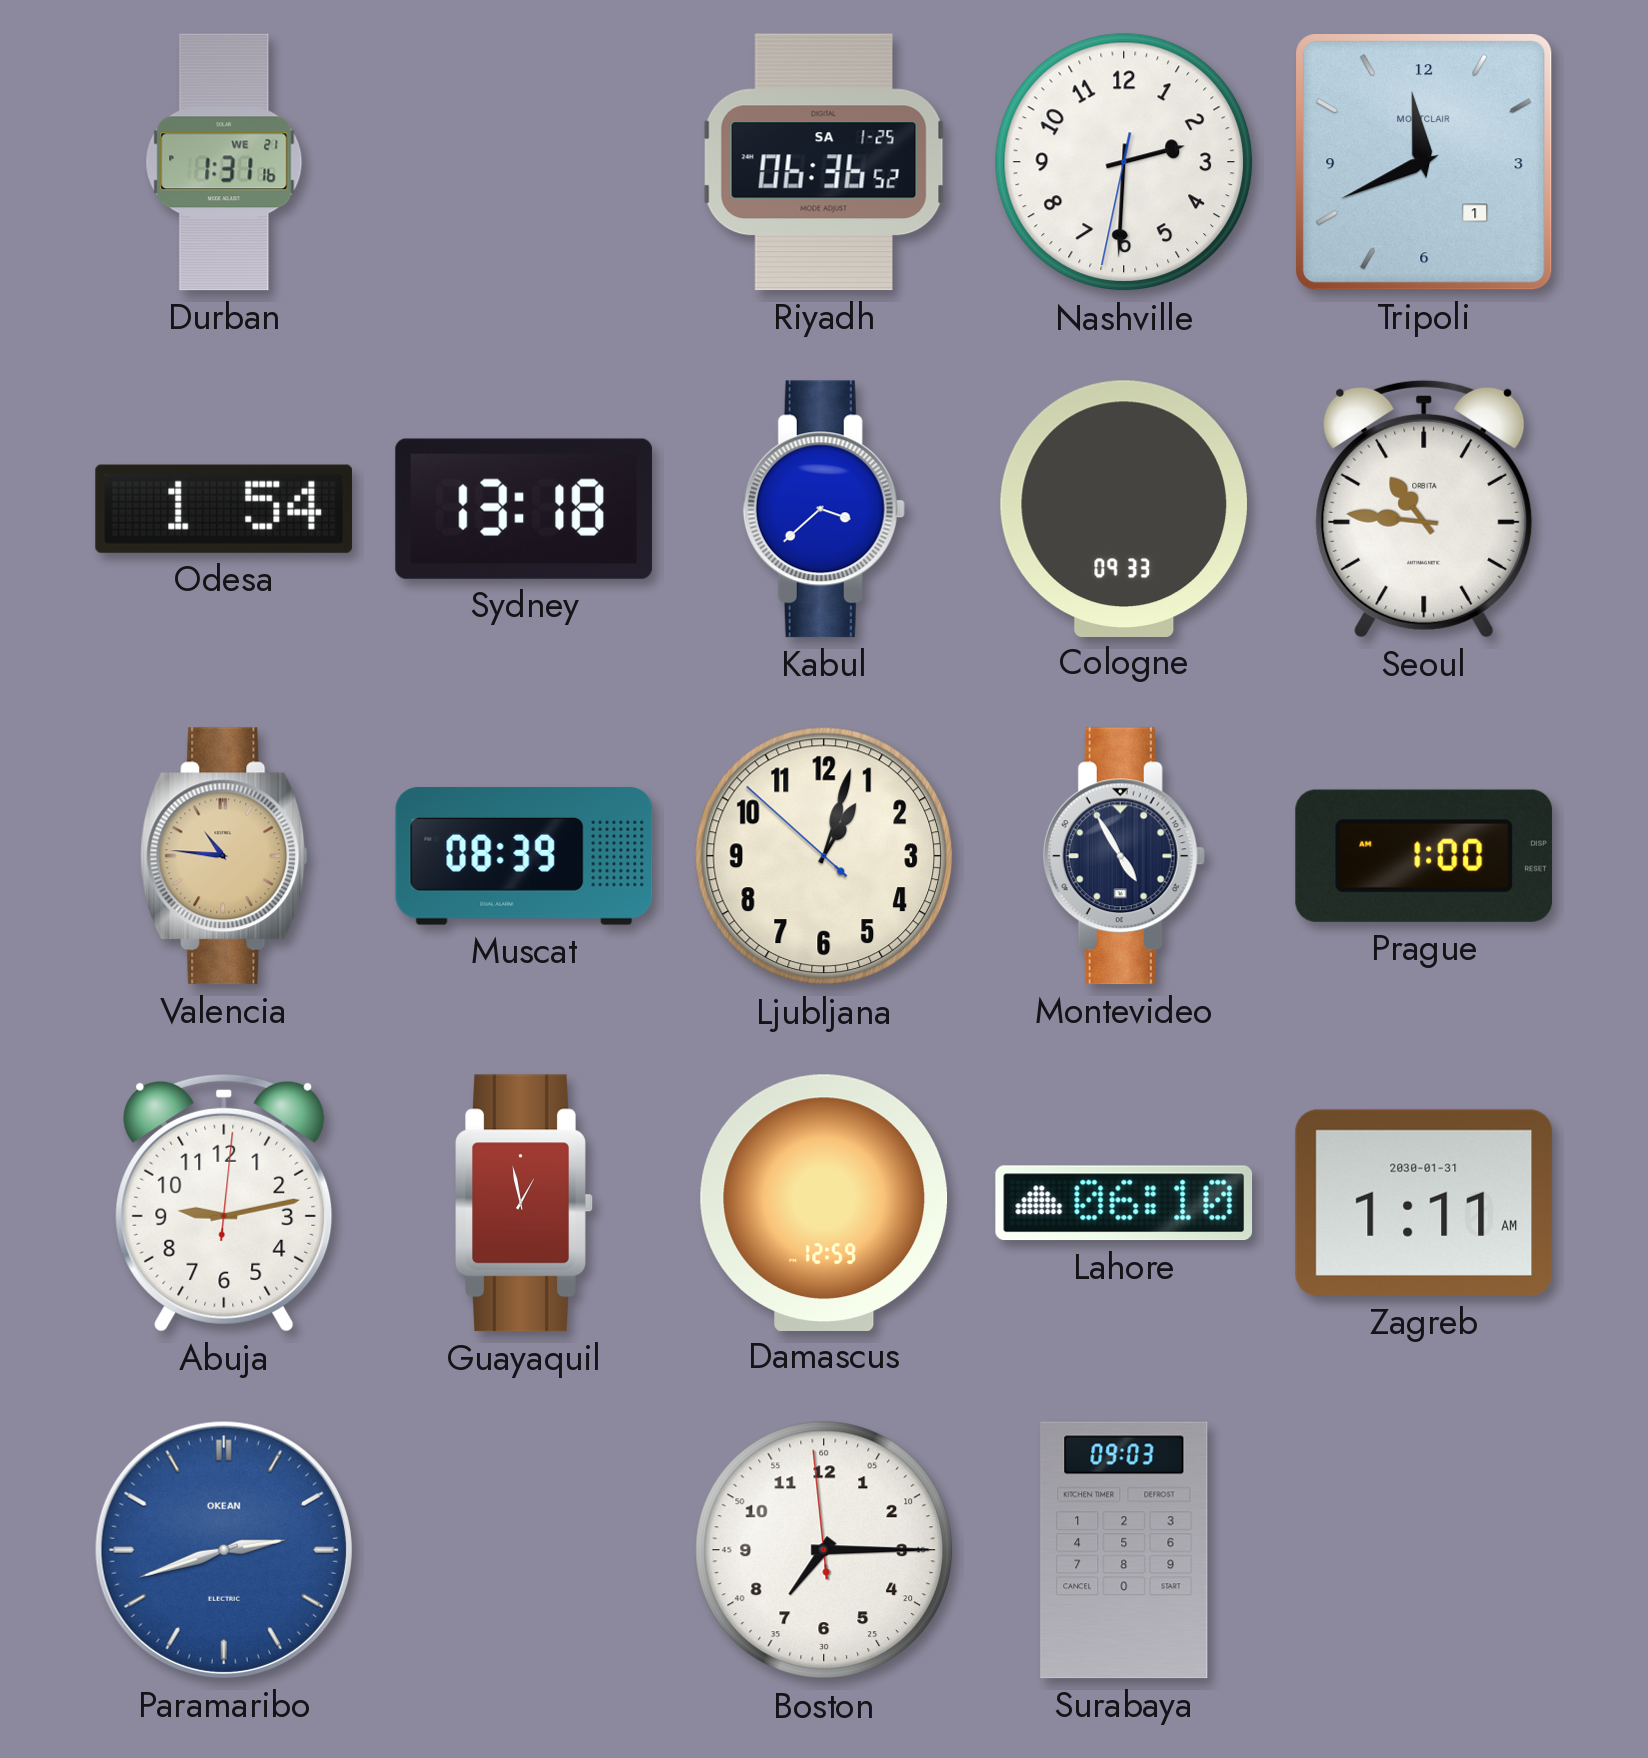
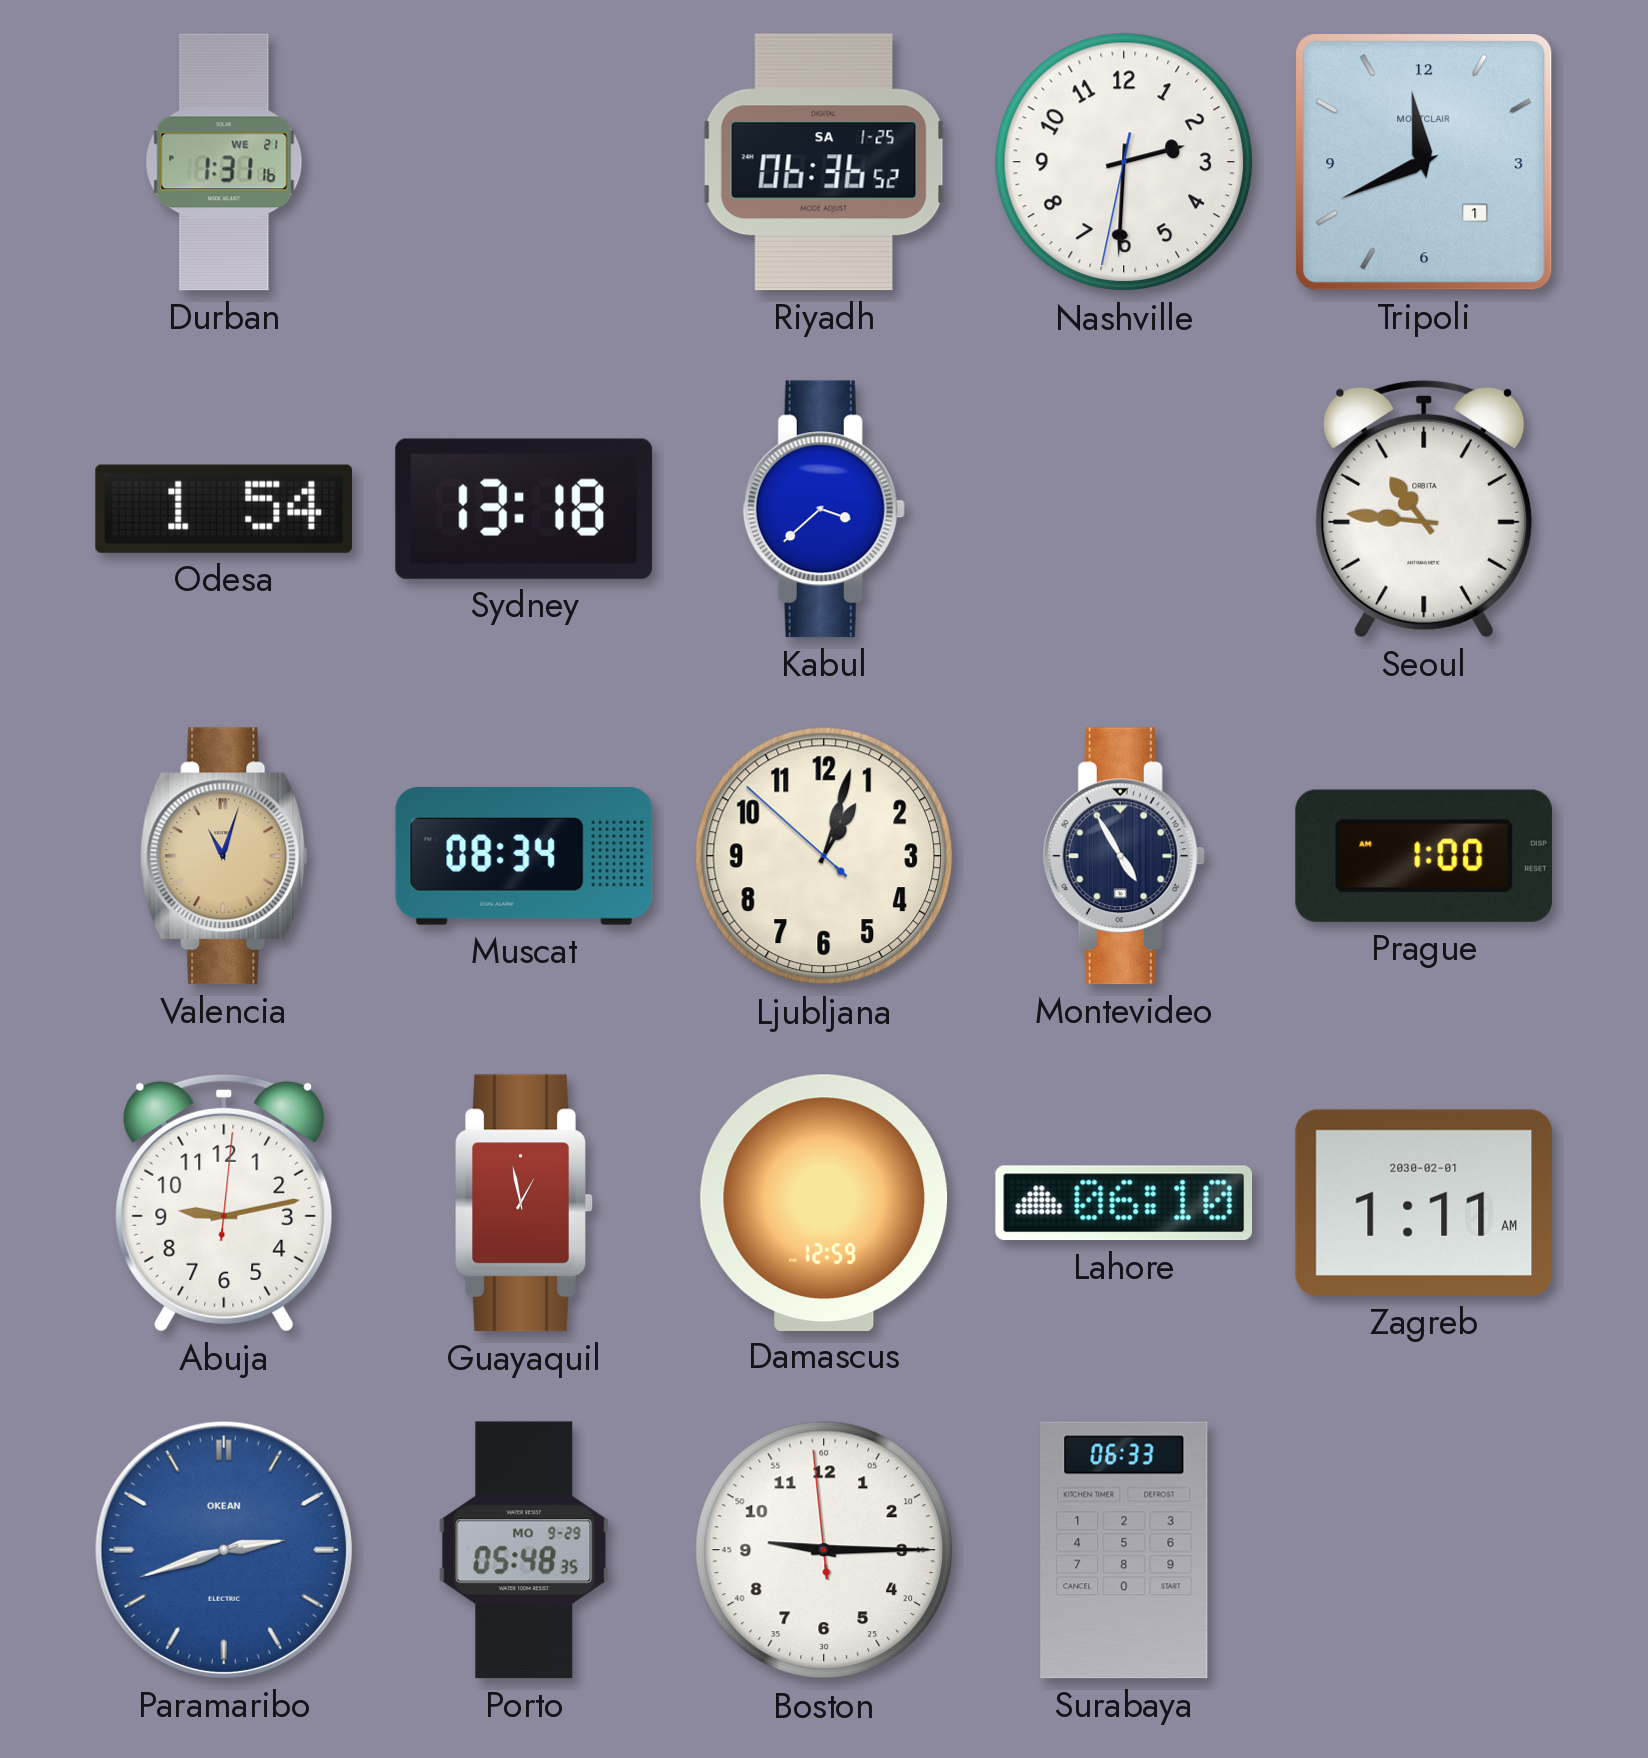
Cologne: 09:33 -> none
Valencia: 10:46 -> 11:03
Muscat: 08:39 -> 08:34
Zagreb date: 2030-01-31 -> 2030-02-01
Porto: none -> 05:48
Boston: 7:14 -> 9:14
Surabaya: 09:03 -> 06:33
